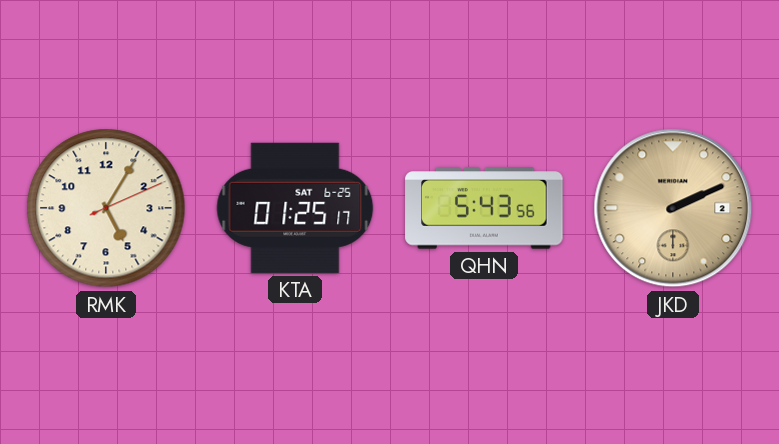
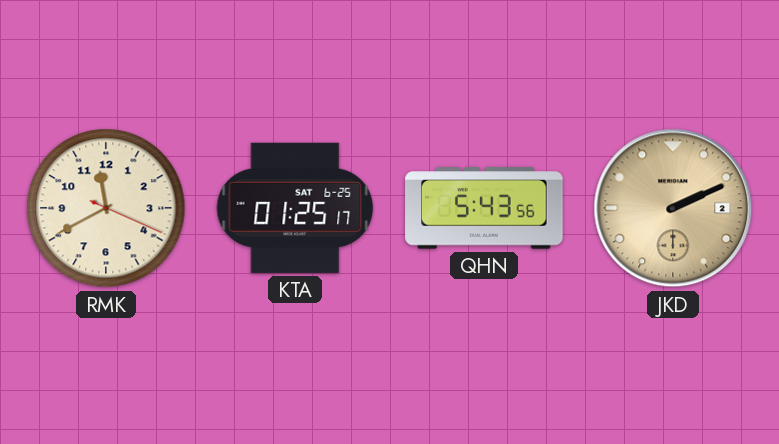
RMK: 5:05 -> 11:40
